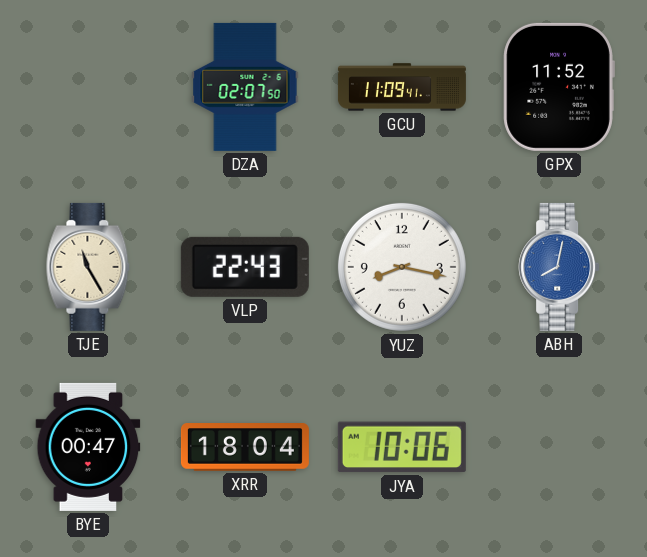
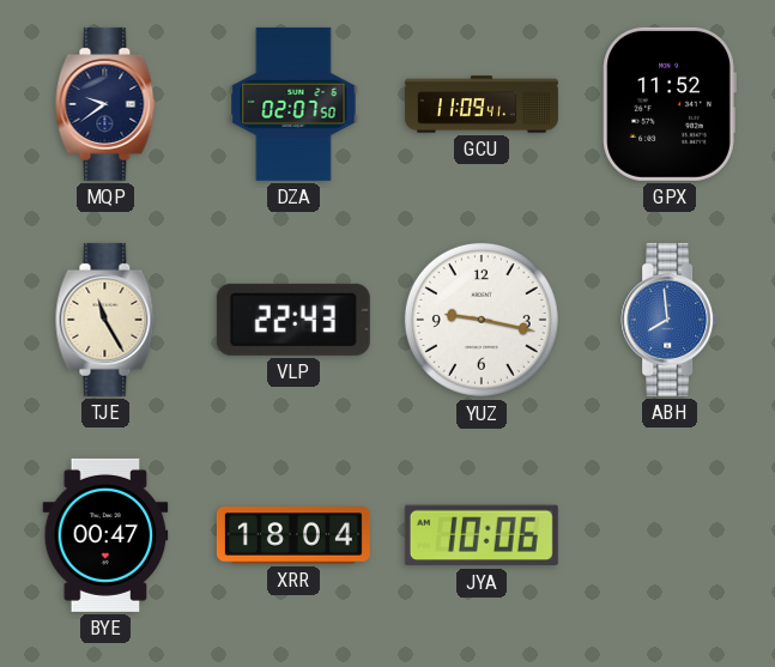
MQP: none -> 9:39
YUZ: 8:17 -> 9:17
ABH: 8:02 -> 7:59
